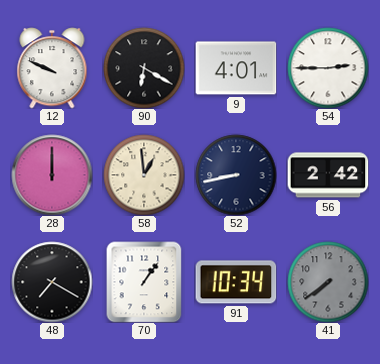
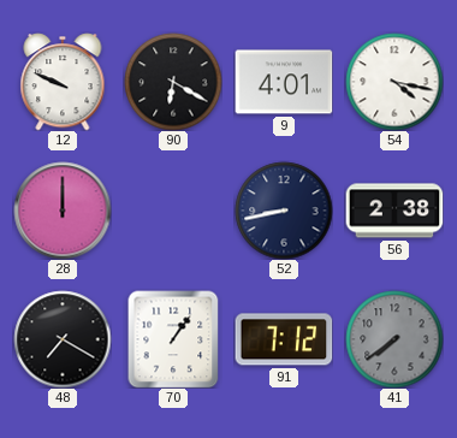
54: 2:45 -> 4:17
58: 12:59 -> none
56: 2:42 -> 2:38
91: 10:34 -> 7:12
